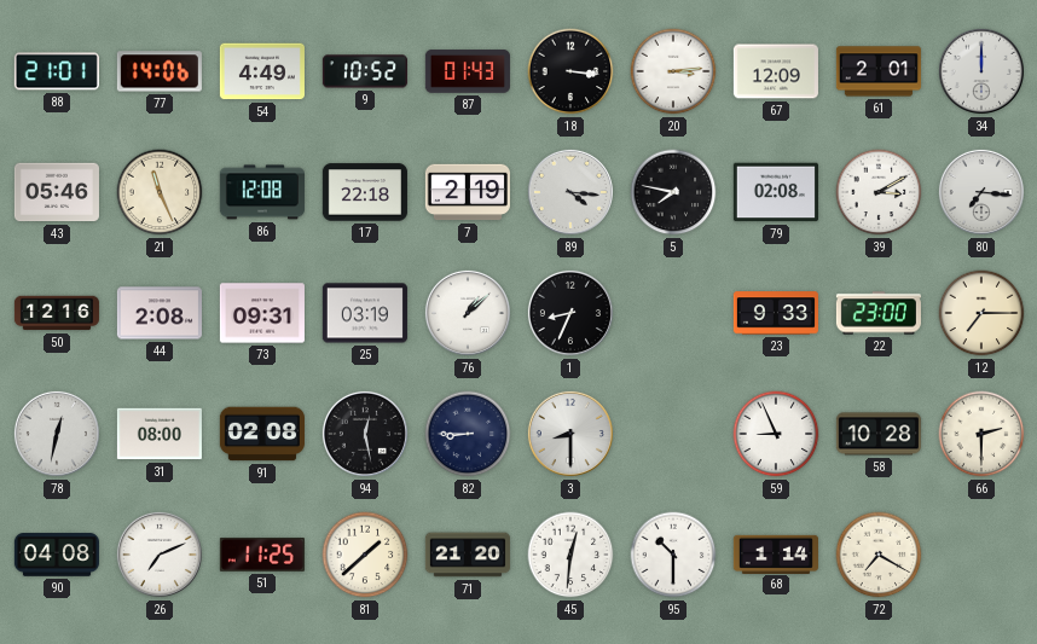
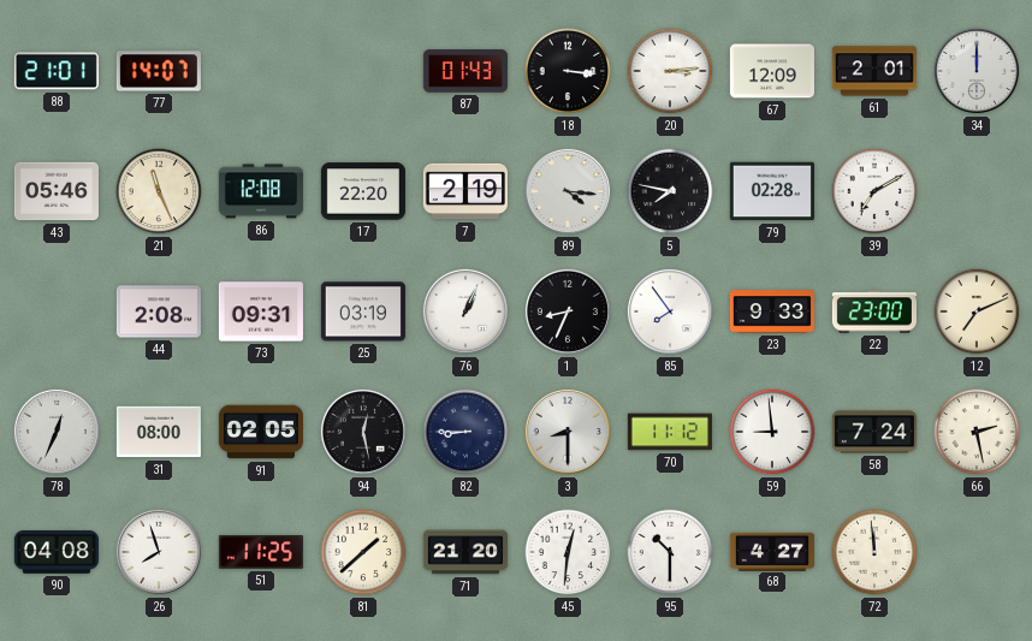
77: 14:06 -> 14:07
54: 4:49 -> none
9: 10:52 -> none
17: 22:18 -> 22:20
79: 02:08 -> 02:28
39: 3:10 -> 7:10
80: 7:16 -> none
50: 12:16 -> none
76: 1:08 -> 1:04
85: none -> 7:54
12: 7:15 -> 7:11
78: 12:32 -> 12:34
91: 02:08 -> 02:05
70: none -> 11:12
59: 8:56 -> 8:59
58: 10:28 -> 7:24
66: 2:30 -> 2:28
26: 7:11 -> 7:57
68: 1:14 -> 4:27
72: 7:20 -> 11:59
